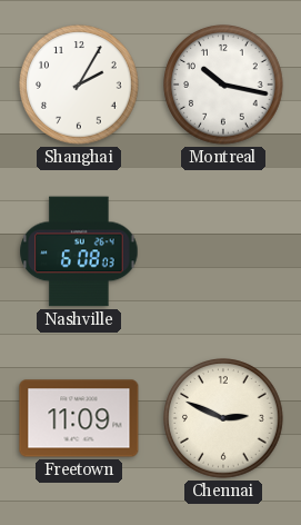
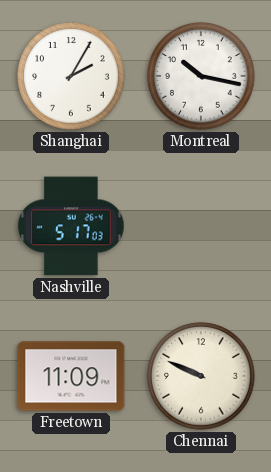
Nashville: 6:08 -> 5:17
Chennai: 2:49 -> 9:49
